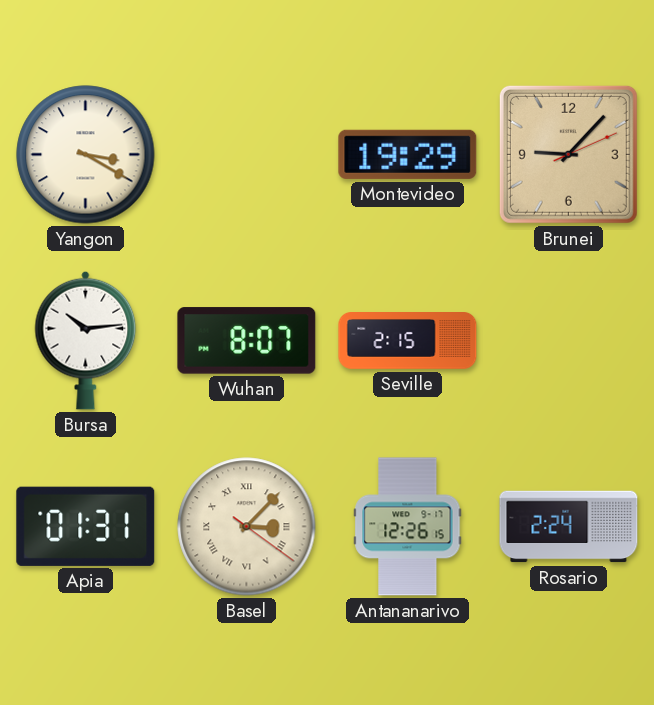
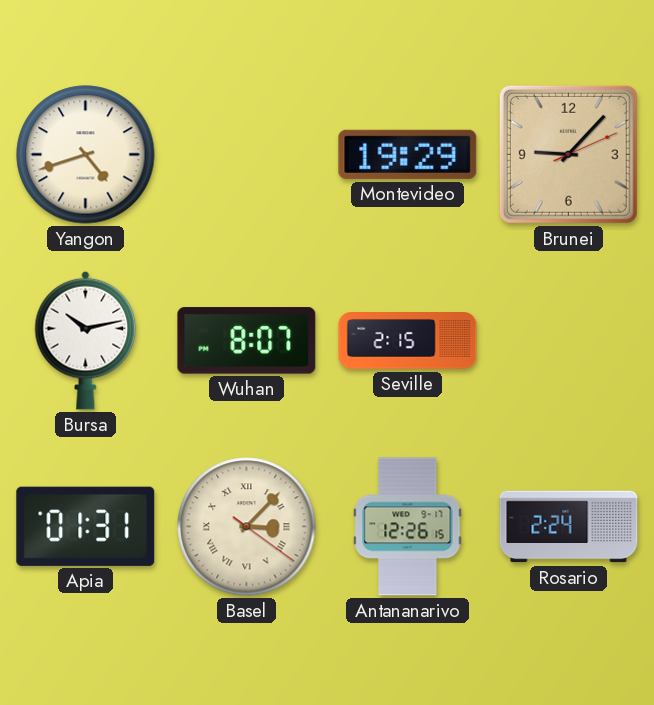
Yangon: 3:20 -> 4:42
Bursa: 10:14 -> 10:13
